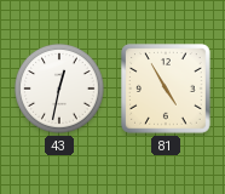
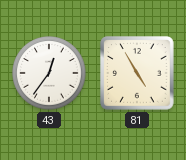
43: 12:32 -> 12:36
